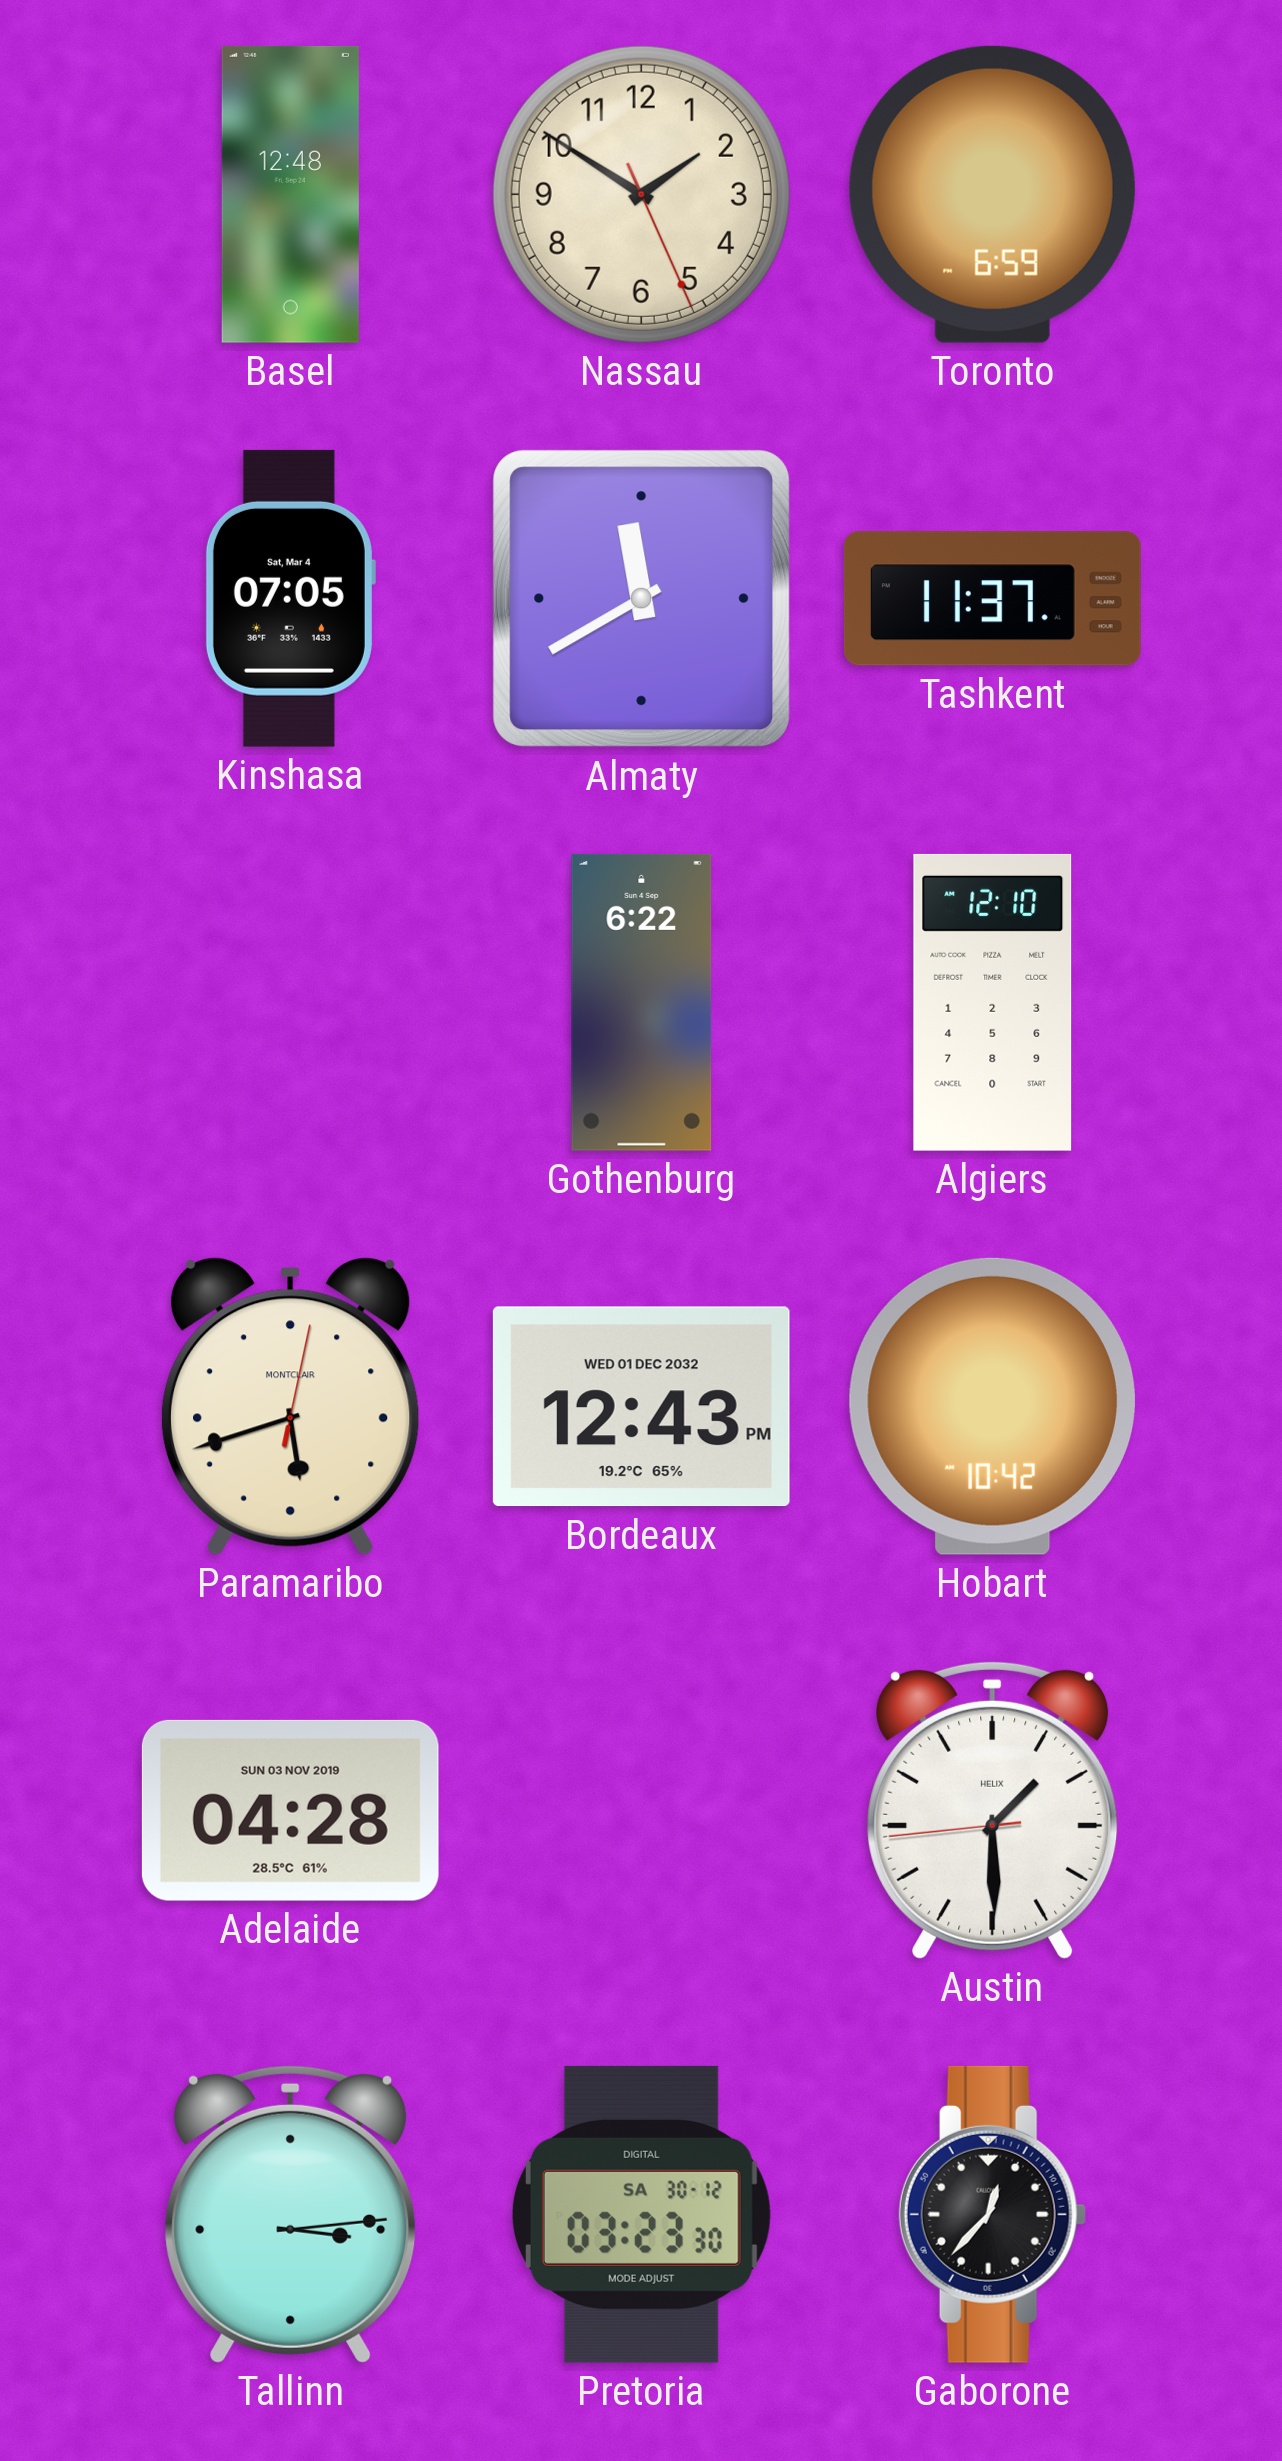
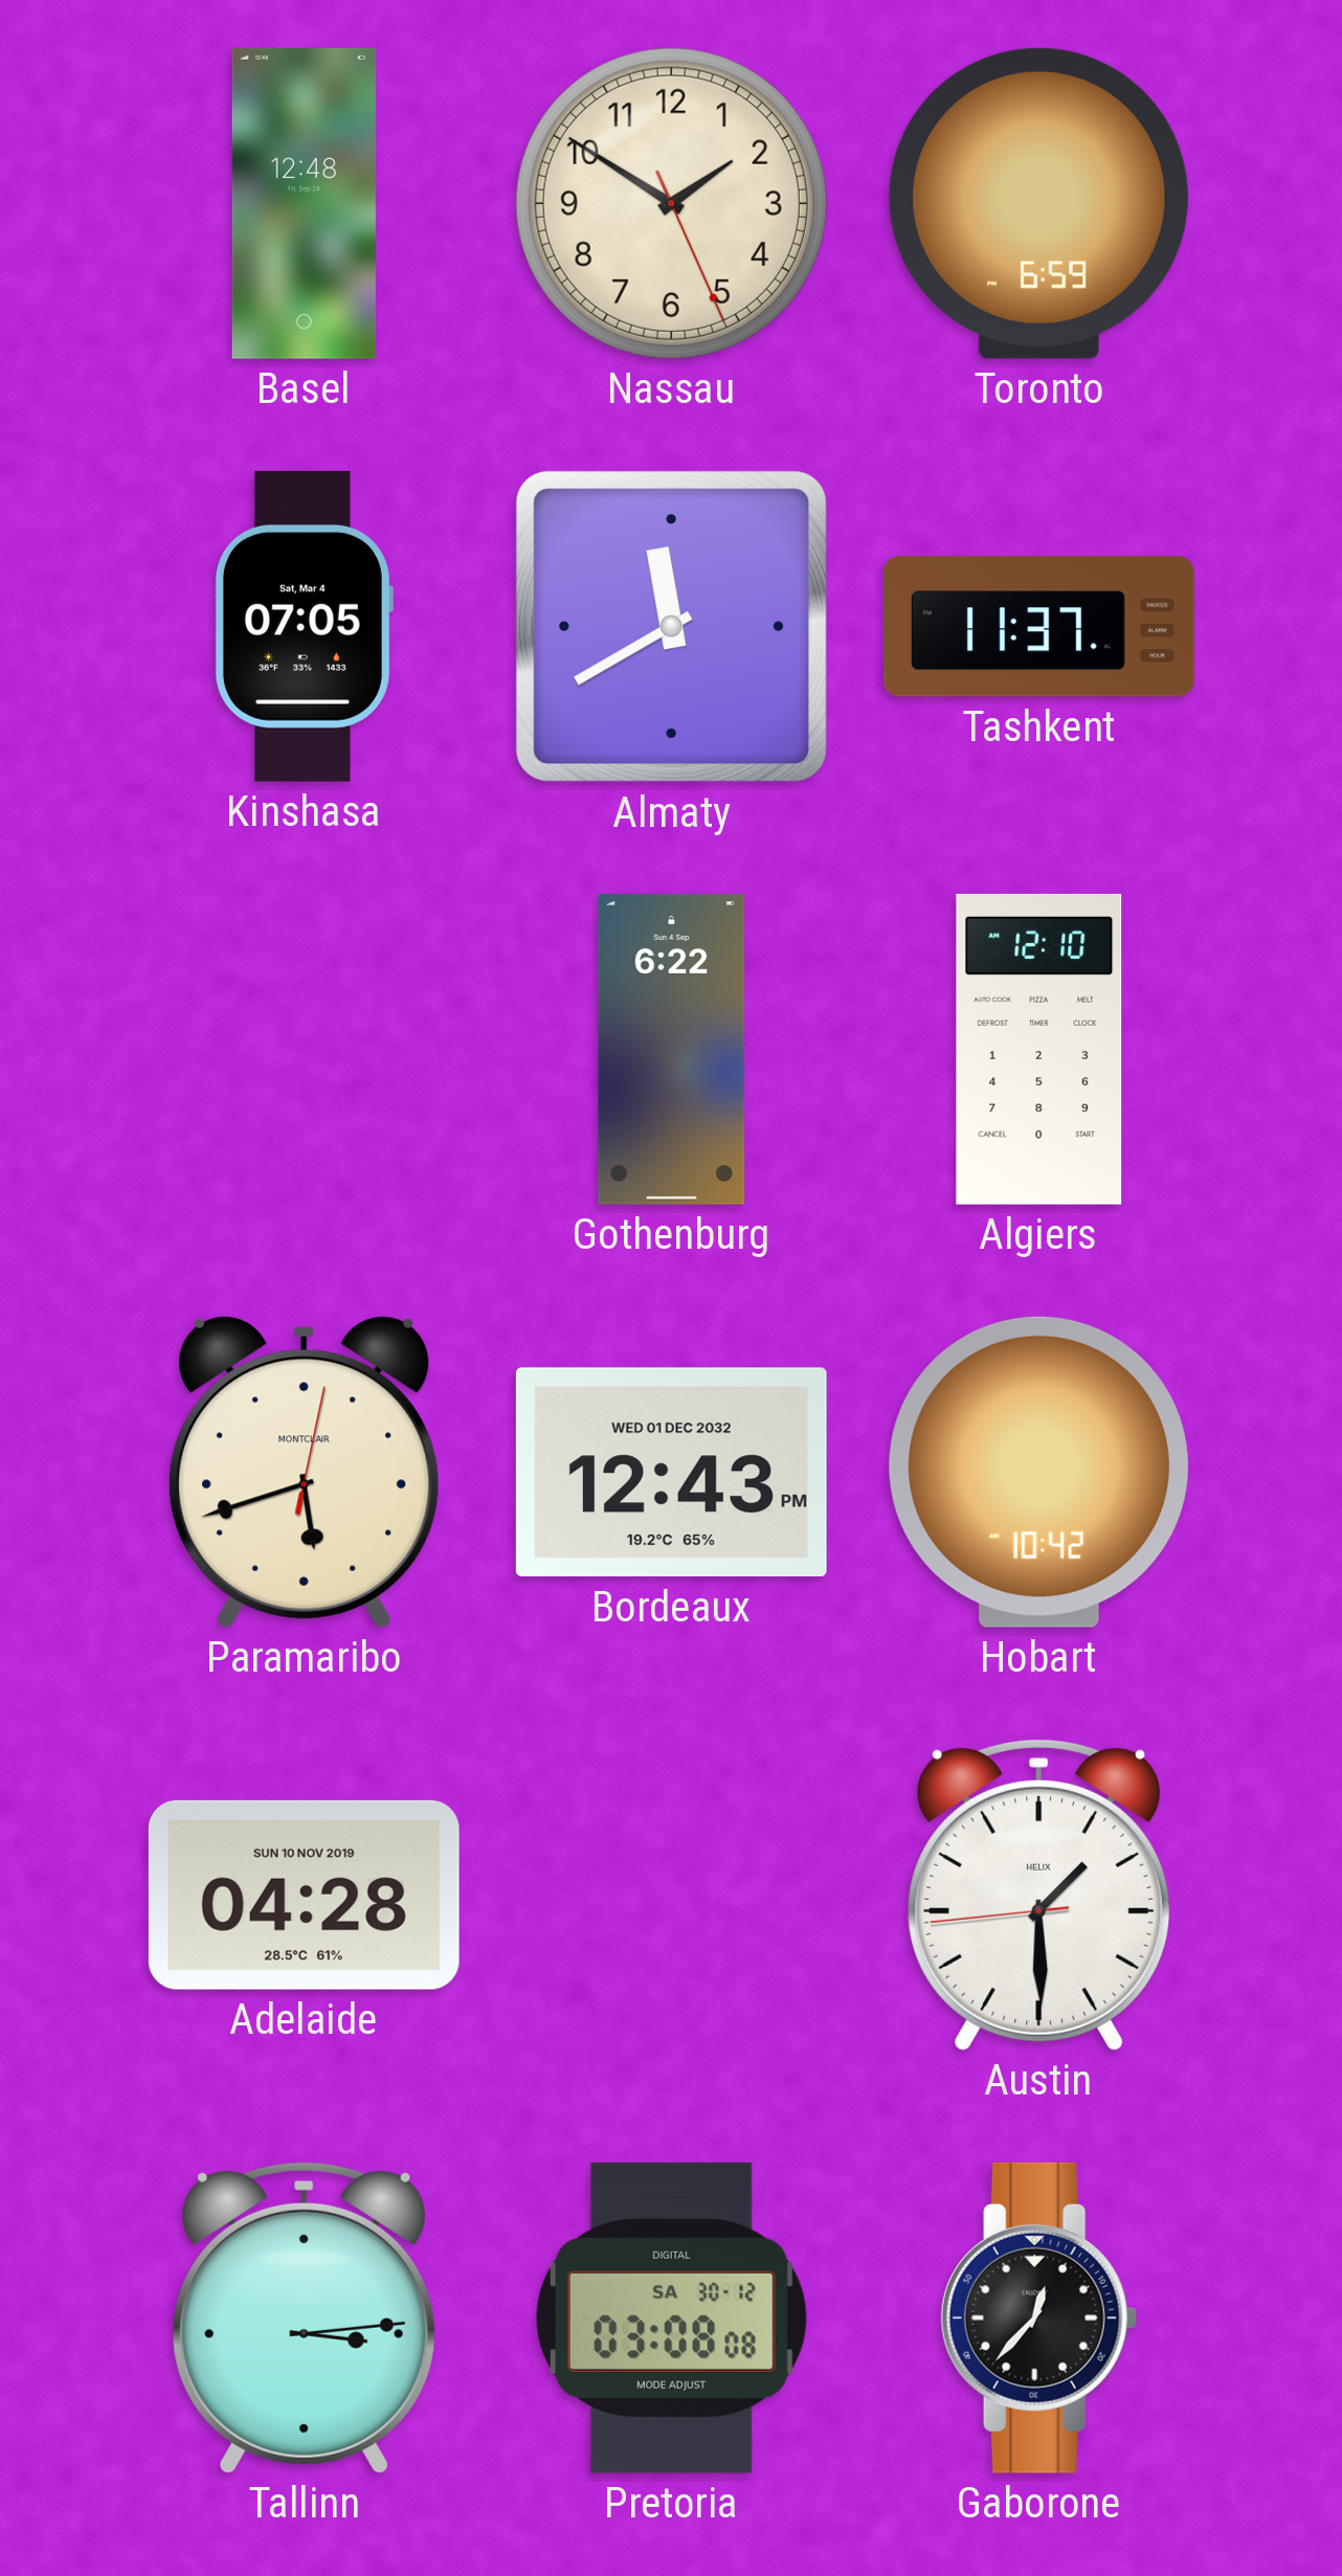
Adelaide date: SUN 03 NOV 2019 -> SUN 10 NOV 2019
Pretoria: 03:23 -> 03:08
